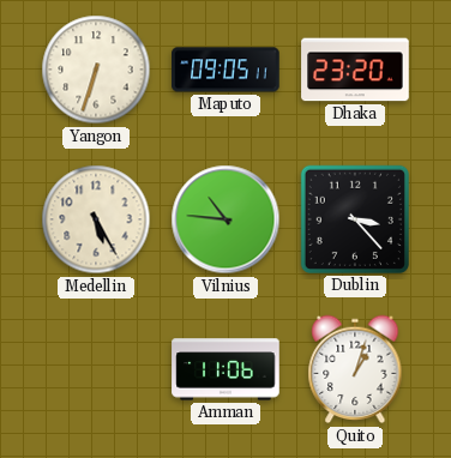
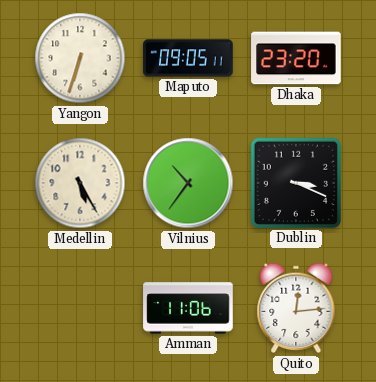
Vilnius: 10:46 -> 10:36
Dublin: 3:23 -> 3:19
Quito: 1:03 -> 12:14
